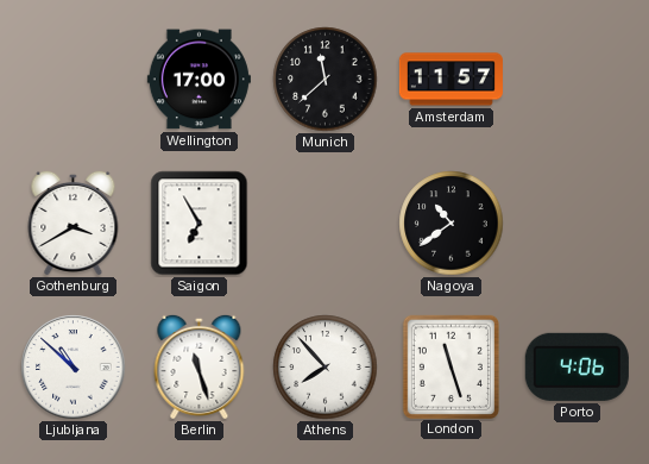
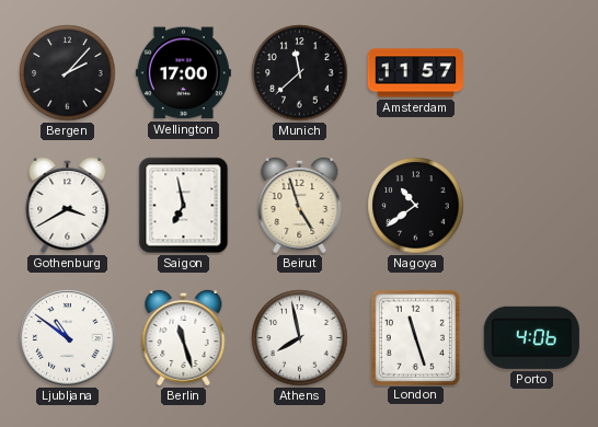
Bergen: none -> 2:07
Saigon: 6:55 -> 6:58
Beirut: none -> 4:57
Ljubljana: 10:52 -> 10:51
Athens: 7:53 -> 7:58
